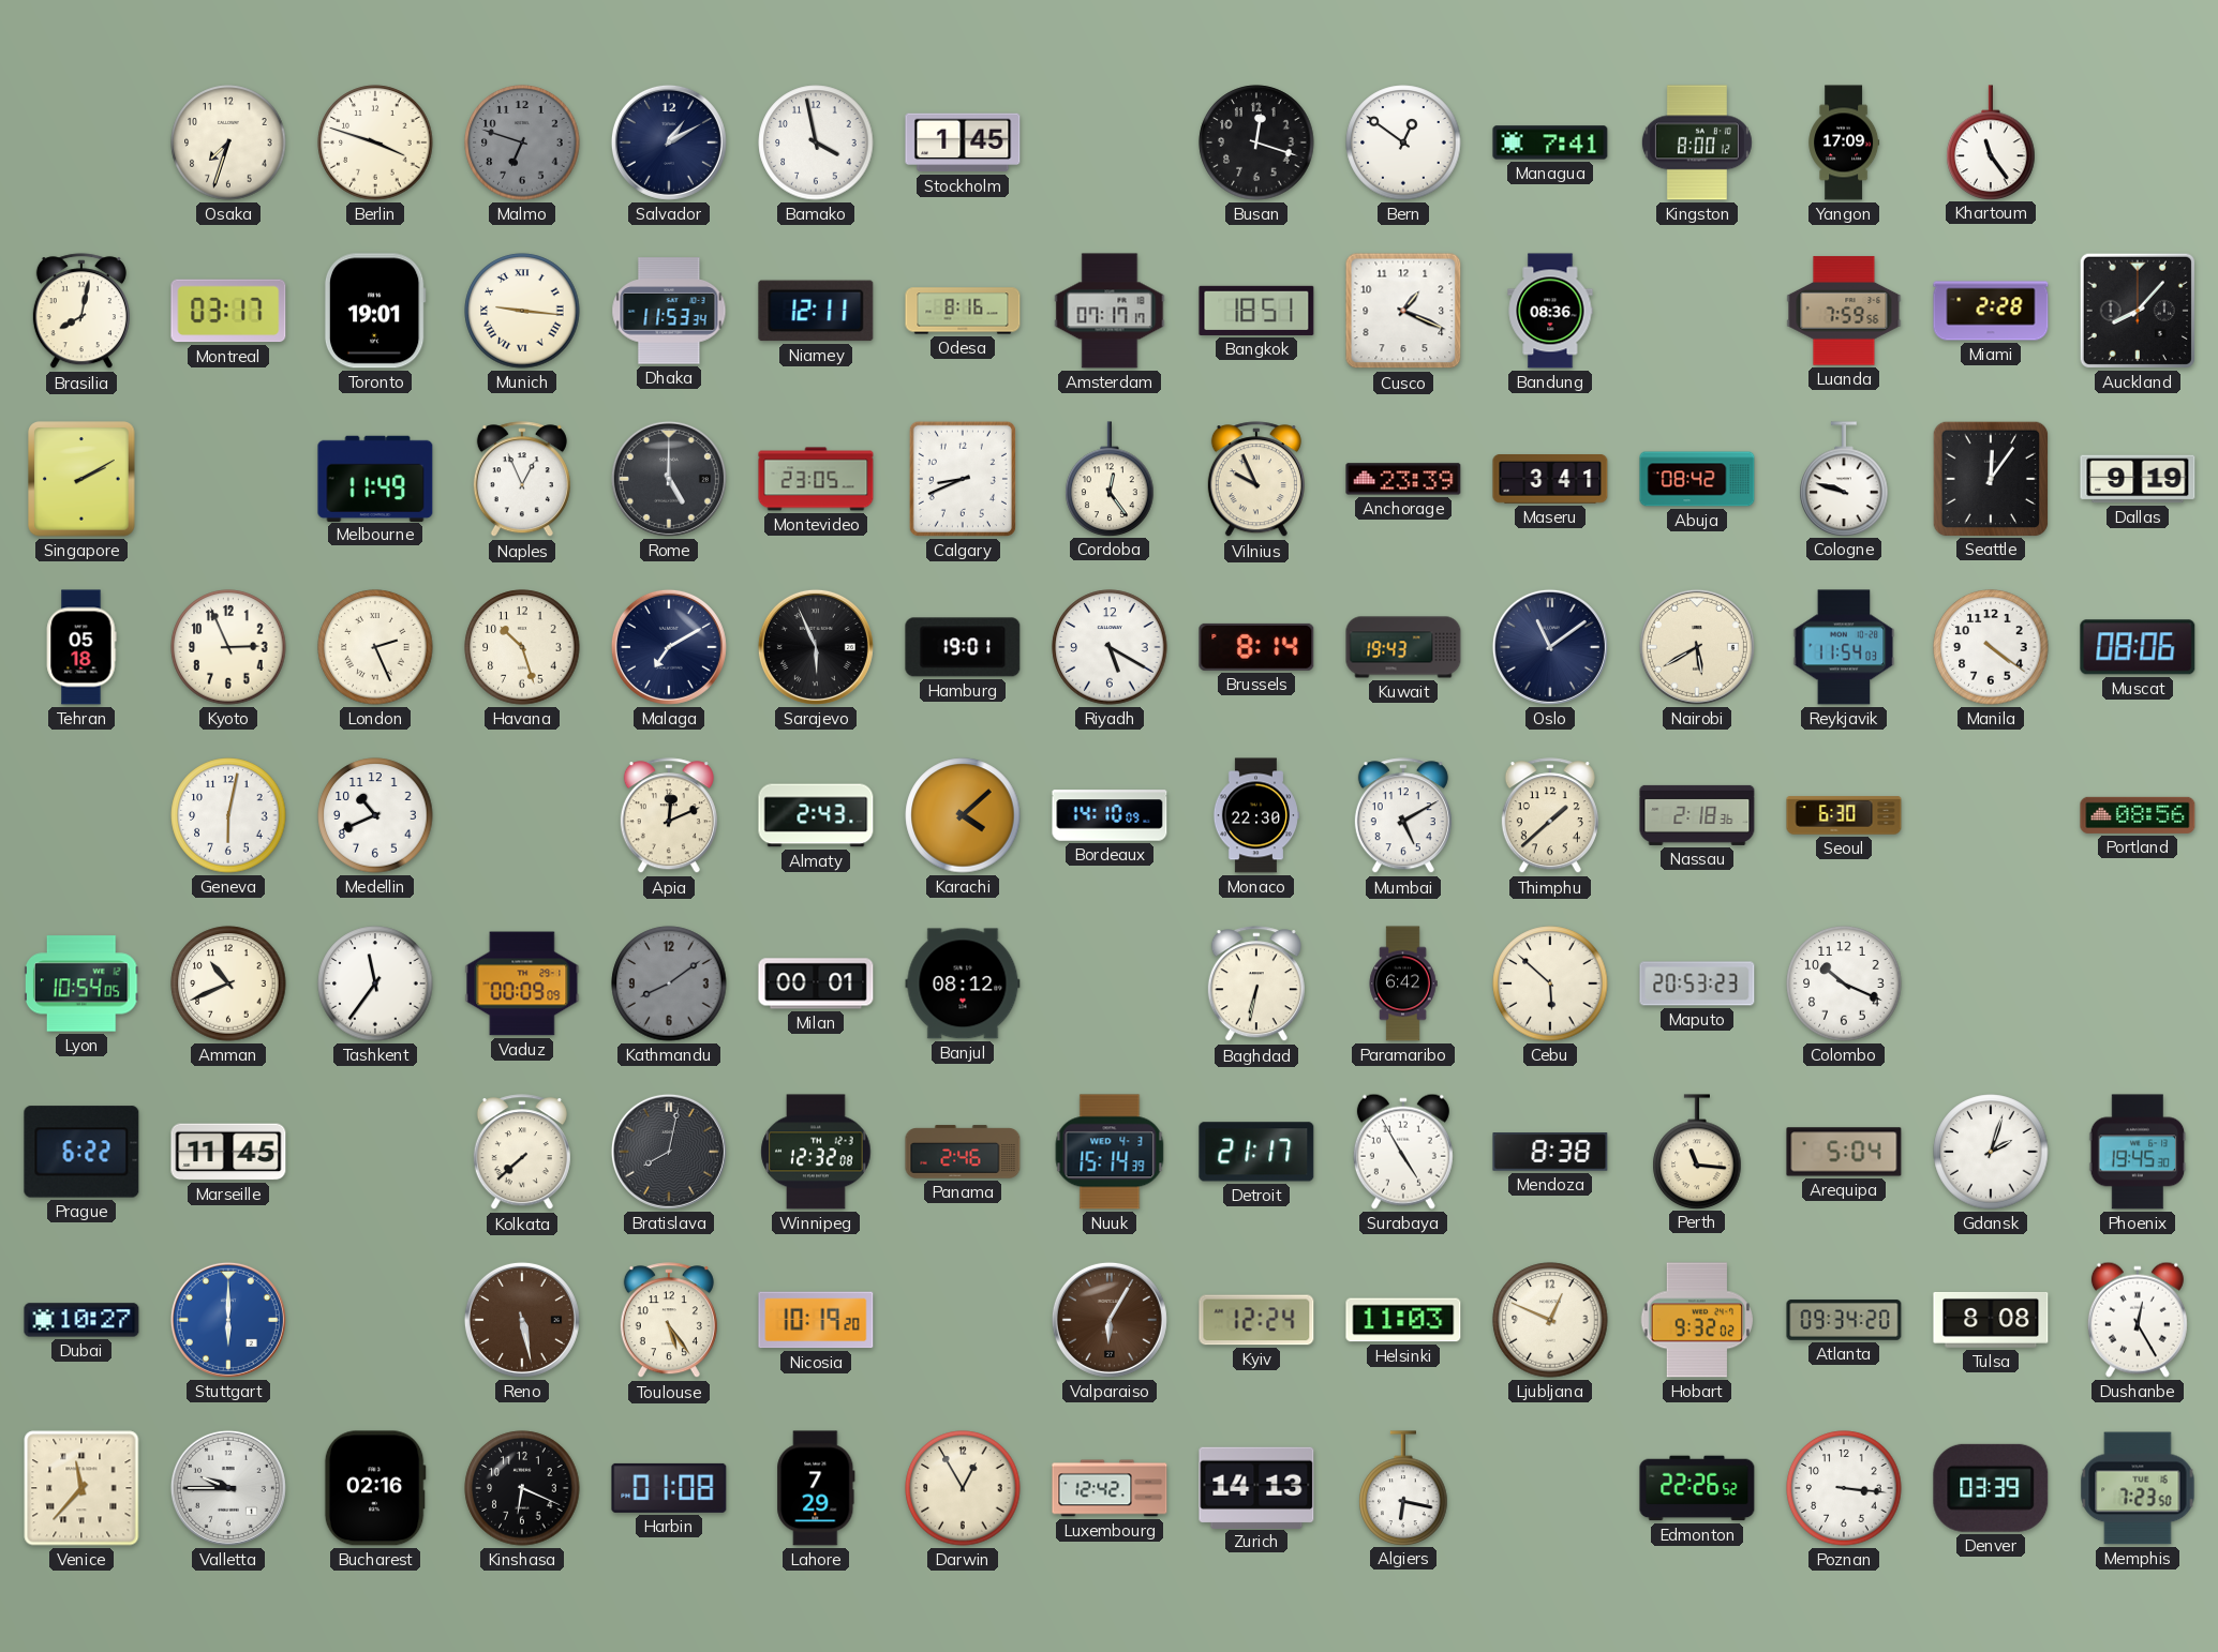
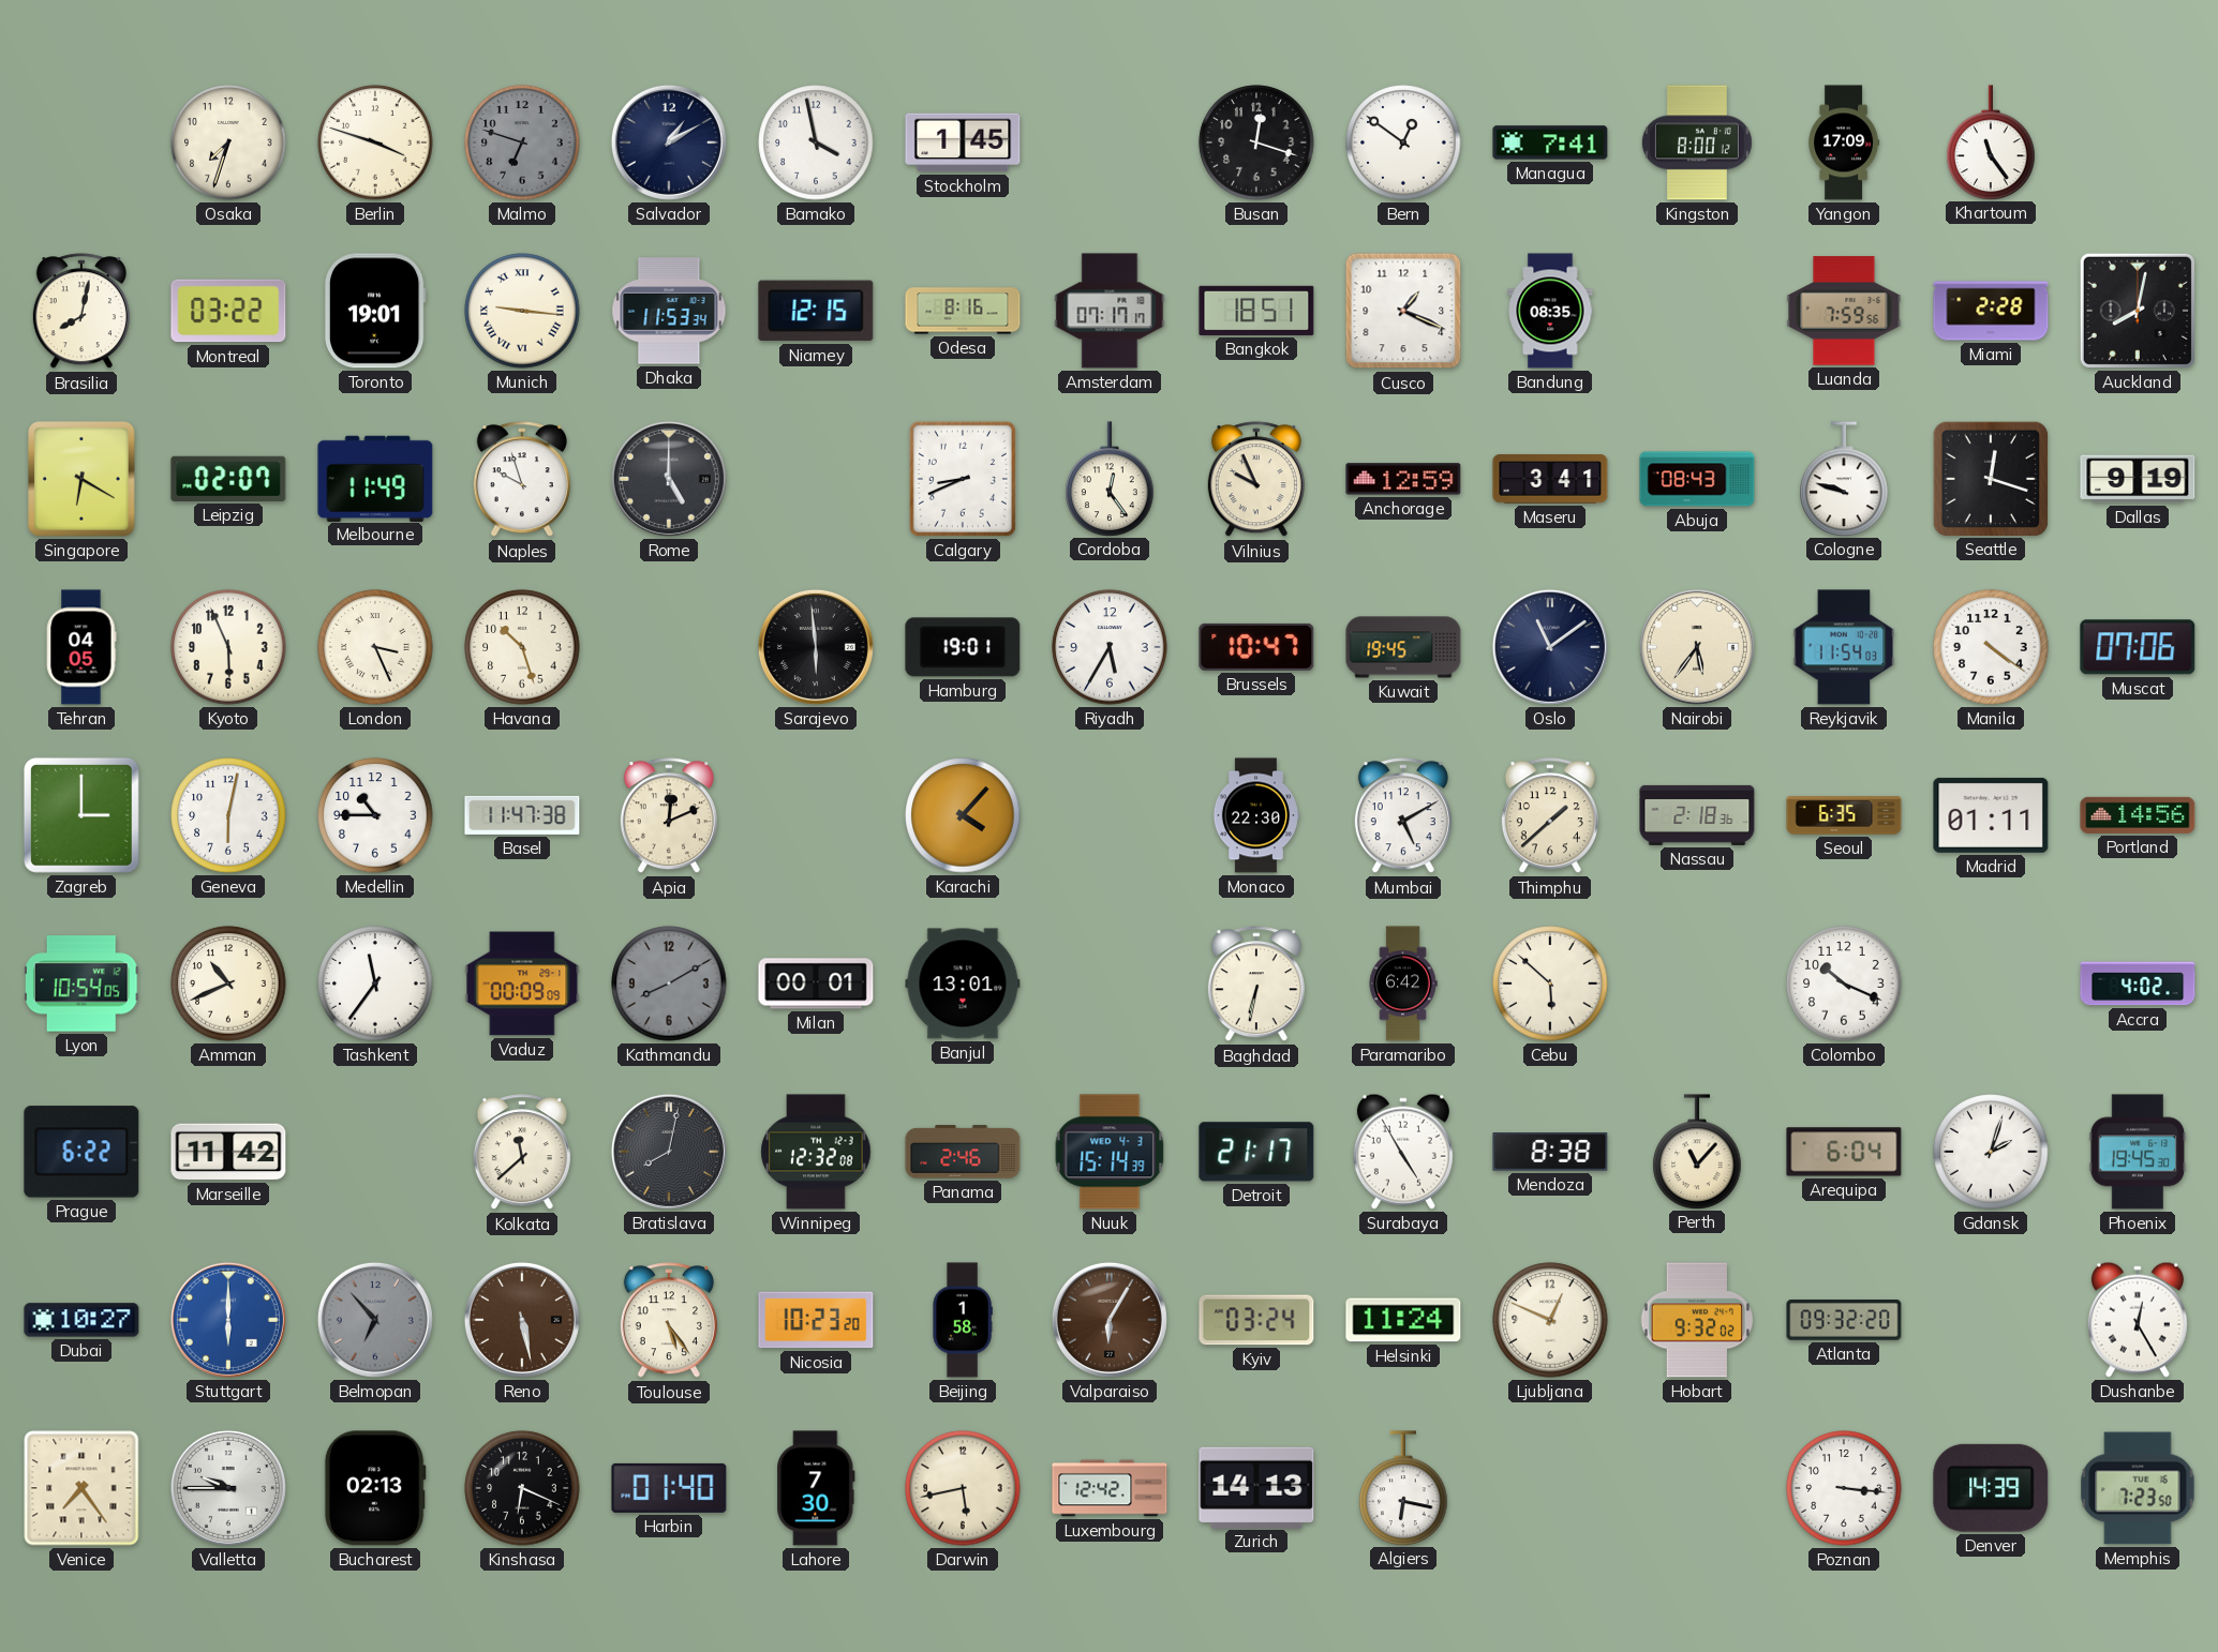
Montreal: 03:17 -> 03:22
Niamey: 12:11 -> 12:15
Bandung: 08:36 -> 08:35
Auckland: 8:07 -> 8:02
Singapore: 2:10 -> 6:20
Leipzig: none -> 02:07
Naples: 12:56 -> 9:57
Montevideo: 23:05 -> none
Anchorage: 23:39 -> 12:59
Abuja: 08:42 -> 08:43
Seattle: 12:06 -> 12:18
Tehran: 05:18 -> 04:05
Kyoto: 2:56 -> 5:56
London: 2:26 -> 3:26
Malaga: 7:10 -> none
Sarajevo: 5:56 -> 5:59
Riyadh: 5:20 -> 5:35
Brussels: 8:14 -> 10:47
Kuwait: 19:43 -> 19:45
Nairobi: 5:40 -> 5:36
Muscat: 08:06 -> 07:06
Zagreb: none -> 3:00
Medellin: 10:41 -> 10:45
Basel: none -> 11:47
Almaty: 2:43 -> none
Karachi: 4:08 -> 4:07
Bordeaux: 14:10 -> none
Seoul: 6:30 -> 6:35
Madrid: none -> 01:11
Portland: 08:56 -> 14:56
Kathmandu: 8:09 -> 8:10
Banjul: 08:12 -> 13:01
Maputo: 20:53 -> none
Accra: none -> 4:02
Marseille: 11:45 -> 11:42
Kolkata: 7:38 -> 11:38
Perth: 11:16 -> 11:07
Arequipa: 5:04 -> 6:04
Belmopan: none -> 6:53
Nicosia: 10:19 -> 10:23
Beijing: none -> 1:58
Kyiv: 12:24 -> 03:24
Helsinki: 11:03 -> 11:24
Atlanta: 09:34 -> 09:32
Tulsa: 8:08 -> none
Venice: 11:37 -> 7:24
Bucharest: 02:16 -> 02:13
Harbin: 01:08 -> 01:40
Lahore: 7:29 -> 7:30
Darwin: 12:55 -> 5:43
Edmonton: 22:26 -> none
Denver: 03:39 -> 14:39
